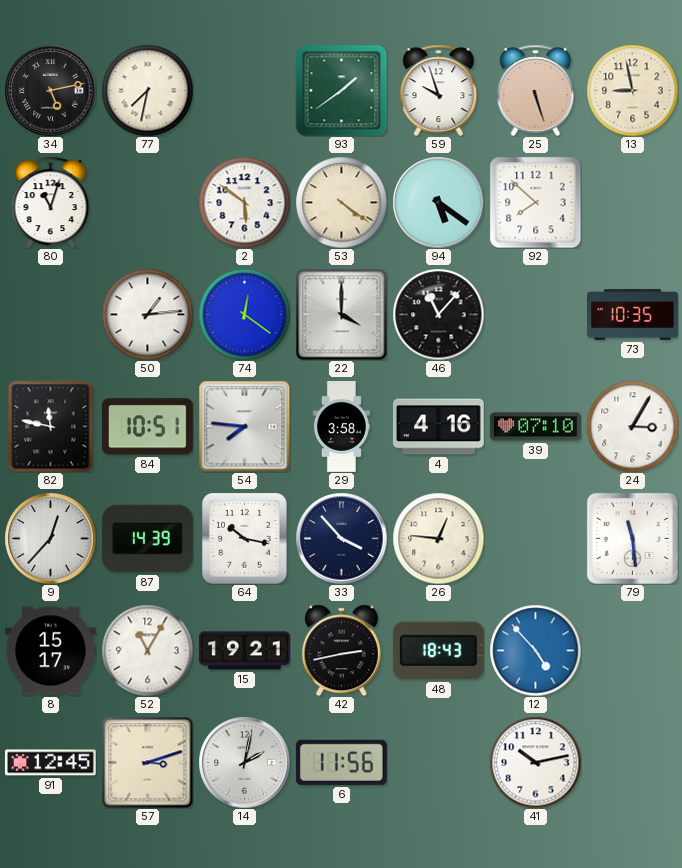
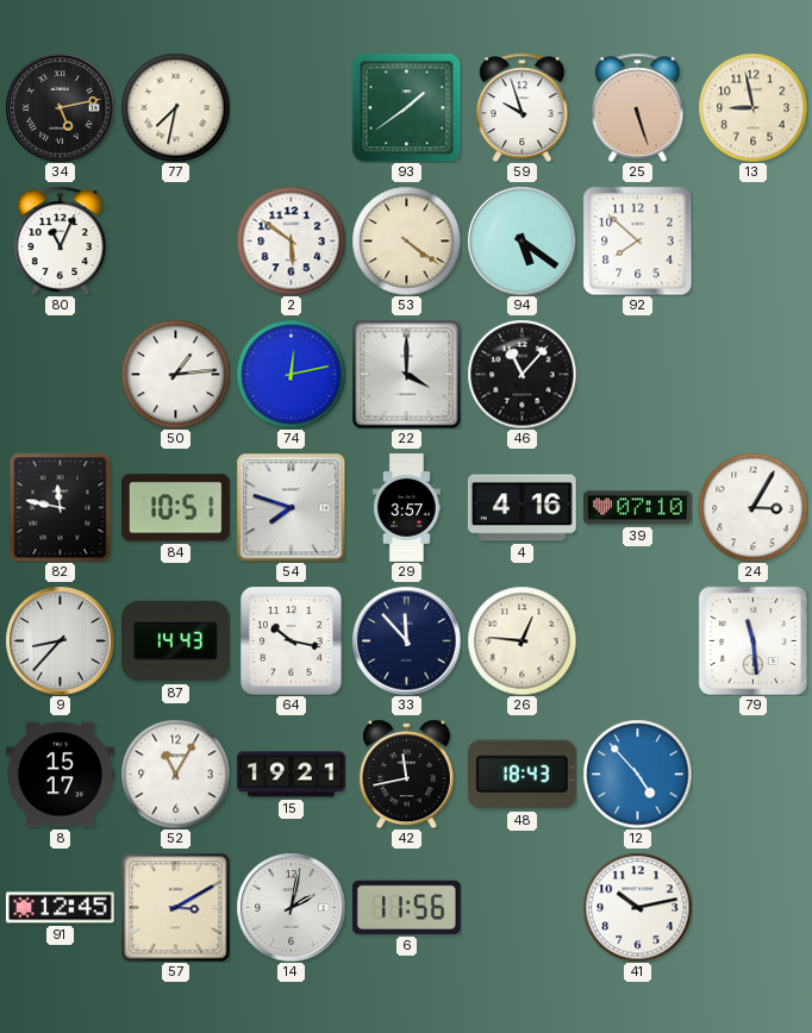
80: 11:03 -> 11:04
74: 12:21 -> 12:13
73: 10:35 -> none
54: 7:46 -> 7:48
29: 3:58 -> 3:57
9: 12:37 -> 8:37
87: 14:39 -> 14:43
33: 3:53 -> 11:53
42: 2:43 -> 11:43
57: 3:12 -> 3:10
